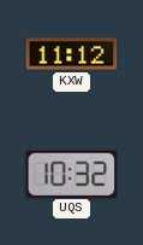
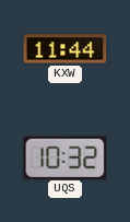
KXW: 11:12 -> 11:44
